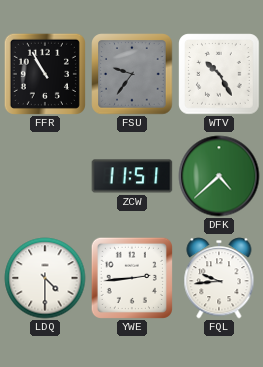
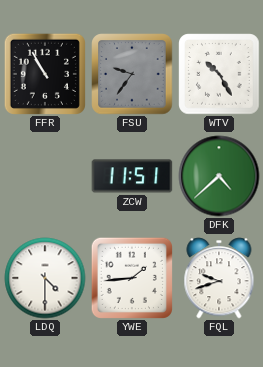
YWE: 2:44 -> 1:44
FQL: 9:44 -> 9:42
